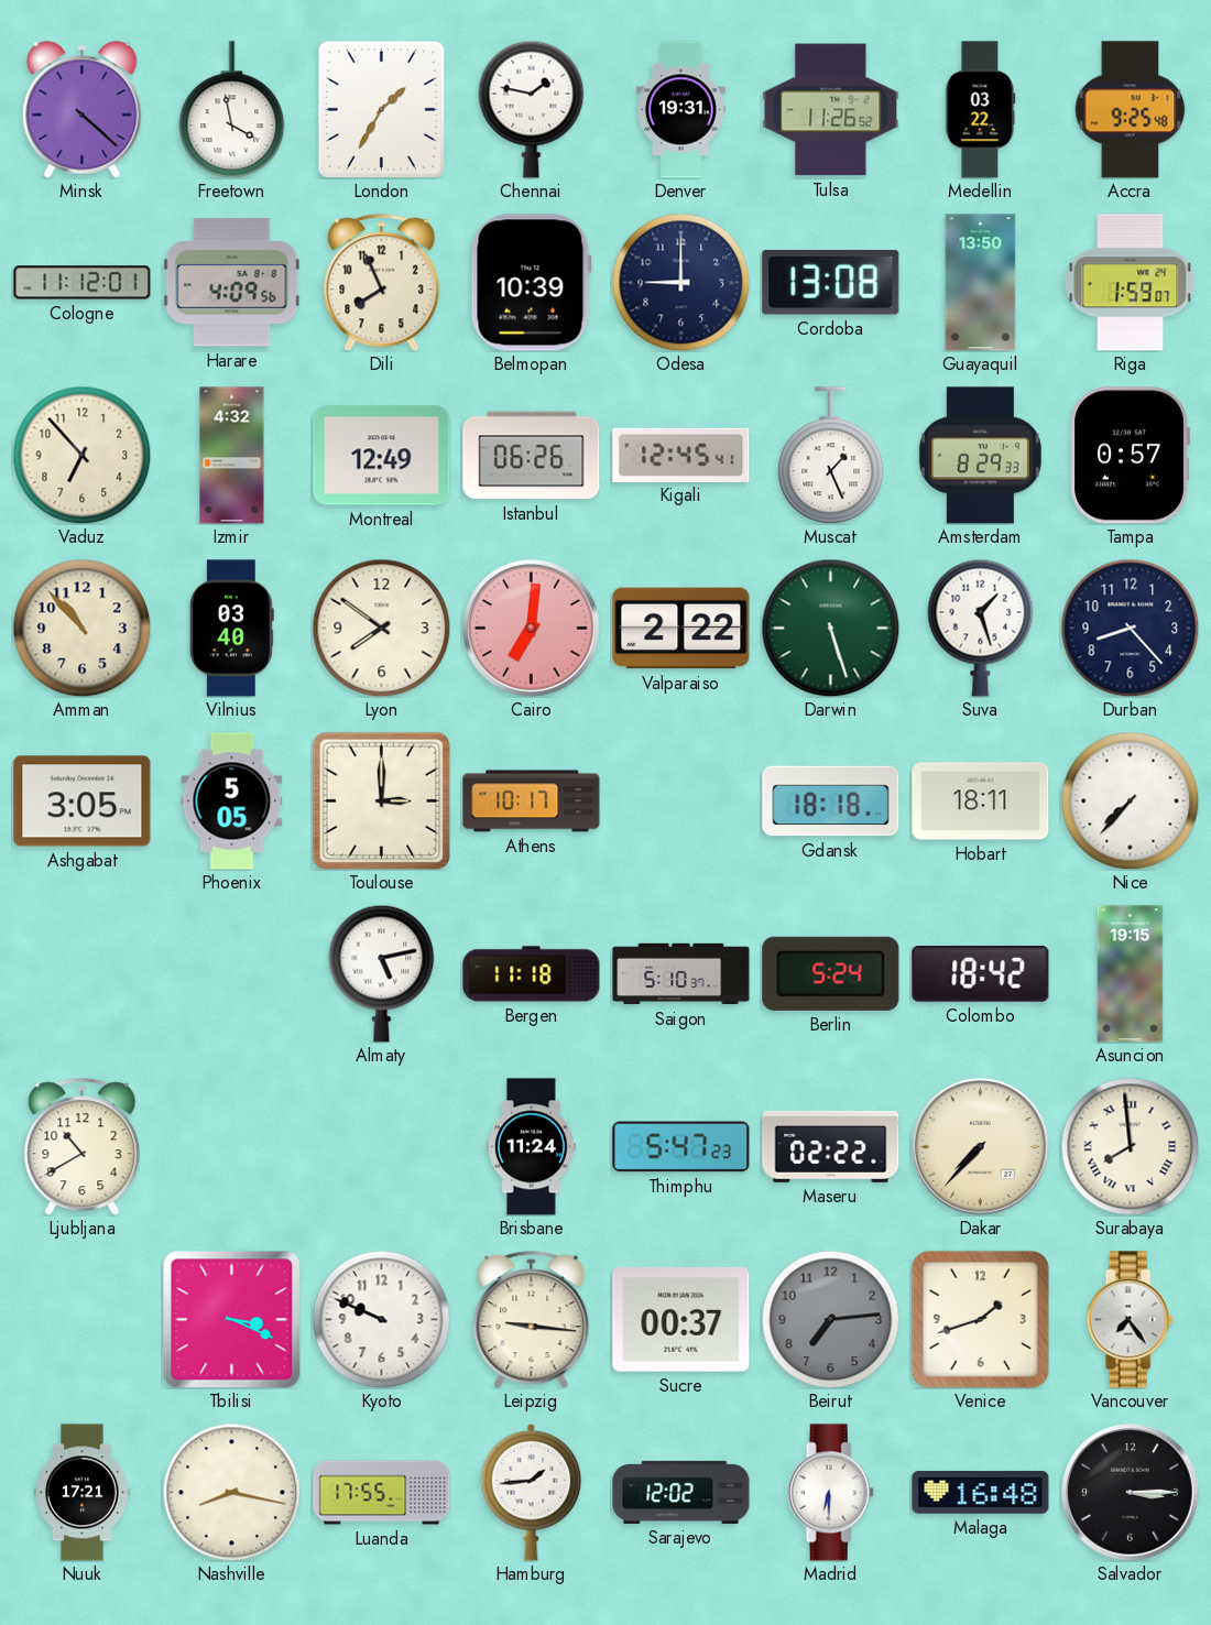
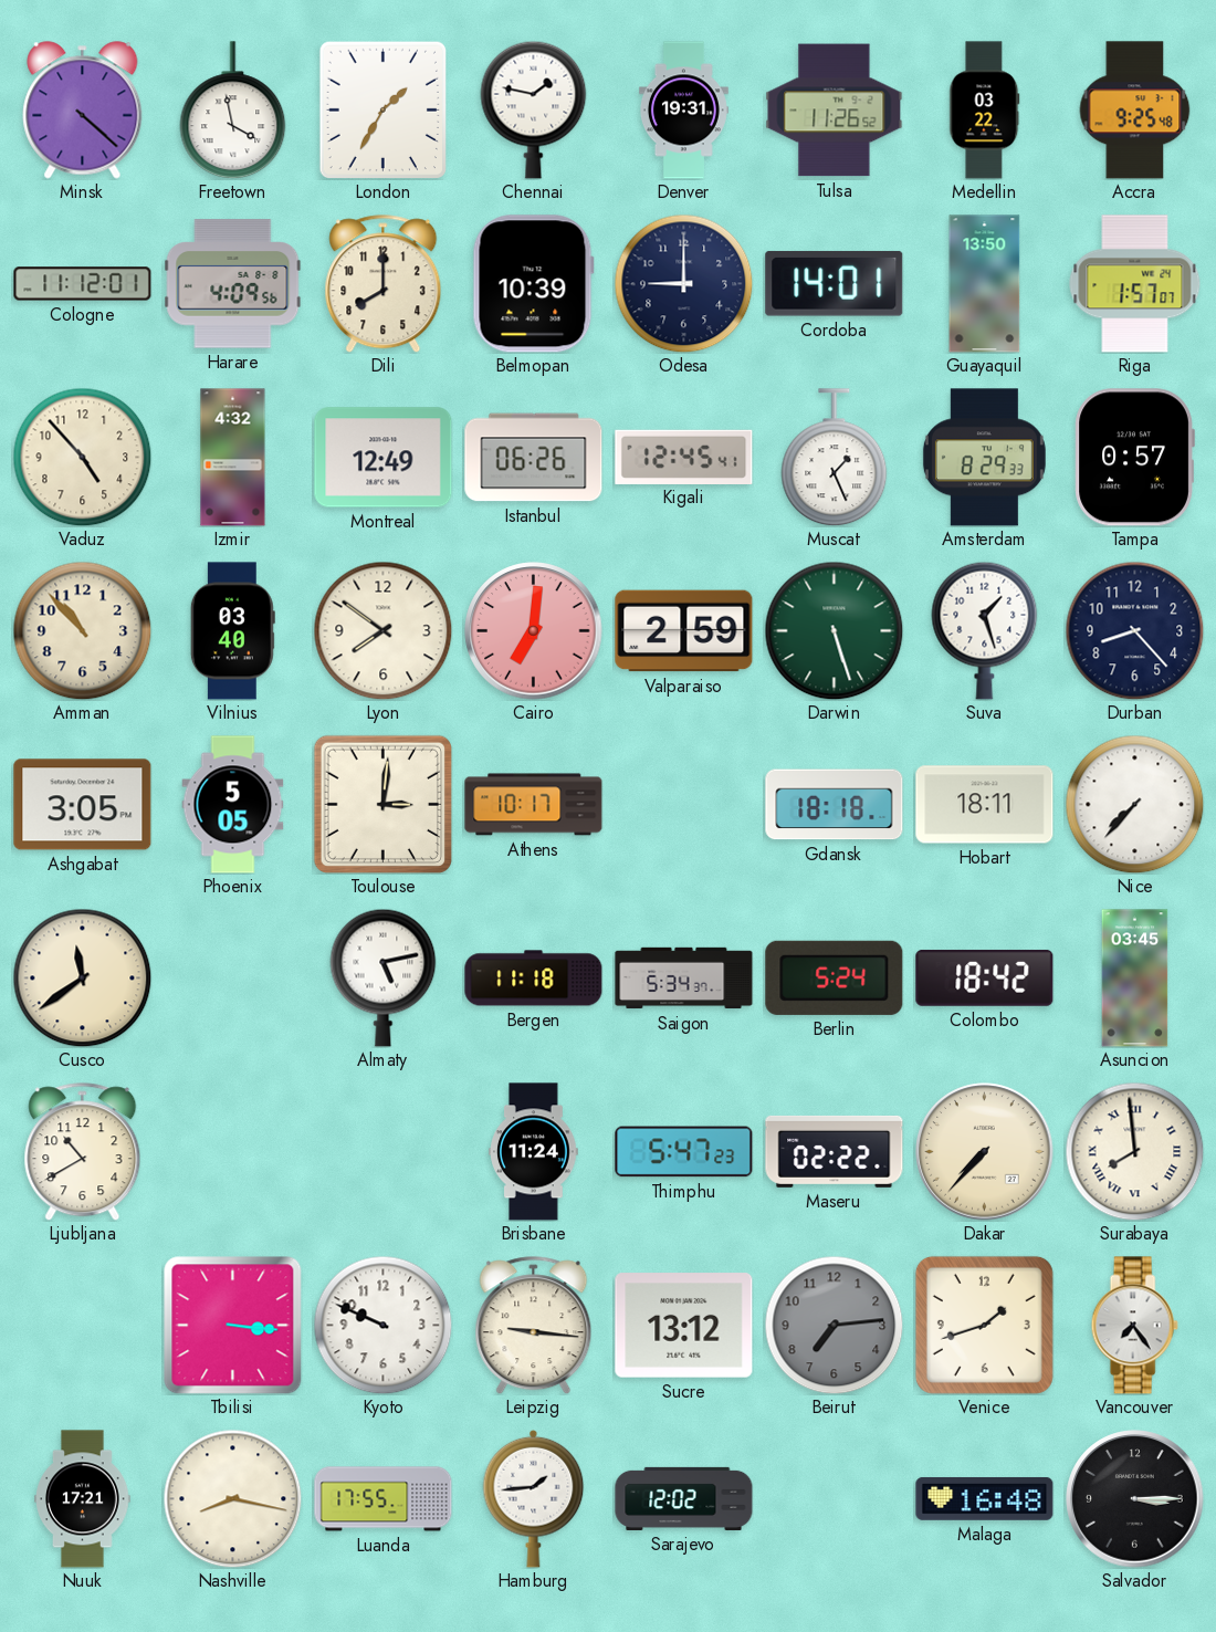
Dili: 7:56 -> 8:00
Cordoba: 13:08 -> 14:01
Riga: 1:59 -> 1:57
Vaduz: 6:53 -> 4:53
Valparaiso: 2:22 -> 2:59
Toulouse: 3:00 -> 3:01
Cusco: none -> 11:39
Saigon: 5:10 -> 5:34
Asuncion: 19:15 -> 03:45
Tbilisi: 3:19 -> 3:16
Sucre: 00:37 -> 13:12
Madrid: 6:30 -> none
